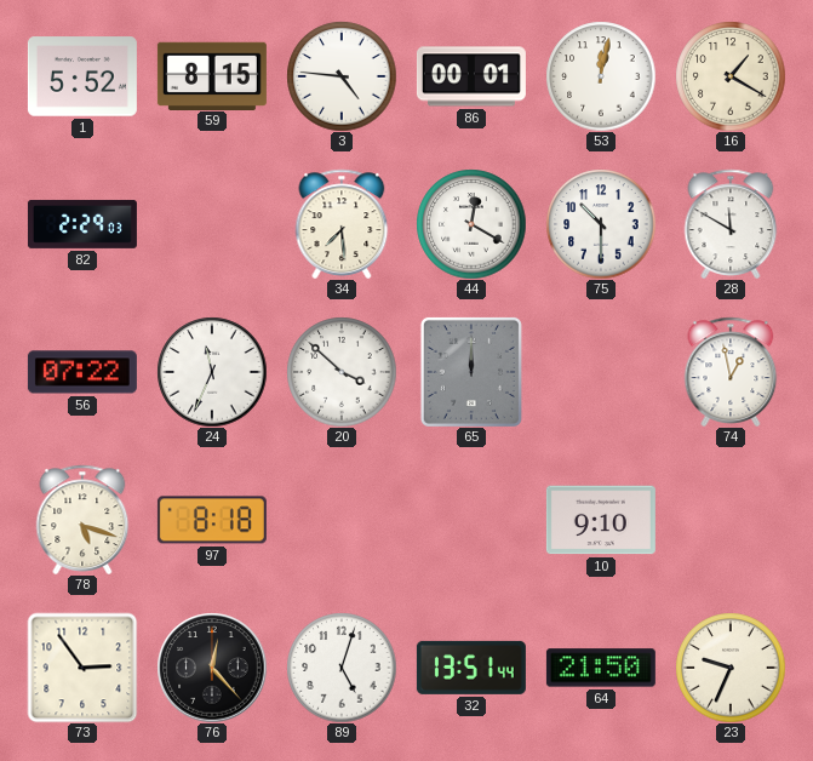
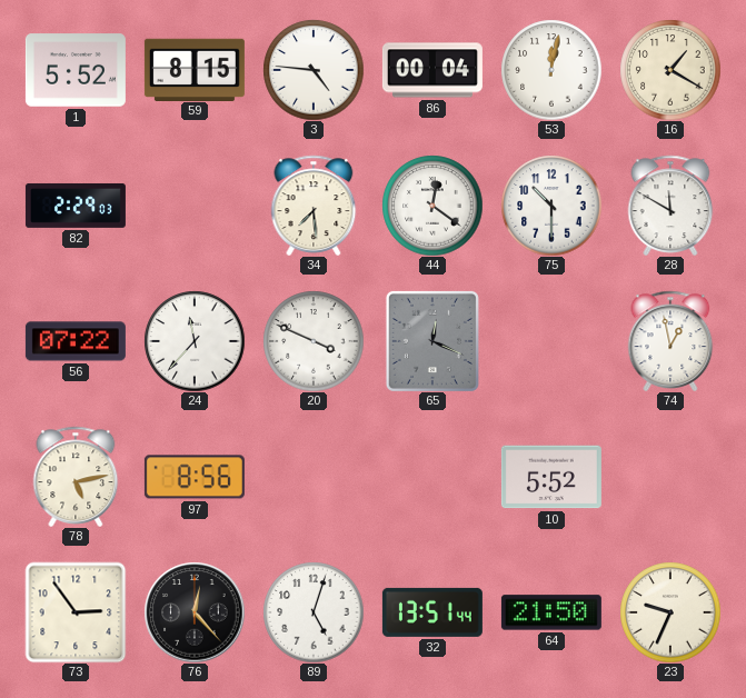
86: 00:01 -> 00:04
44: 12:20 -> 12:21
24: 11:34 -> 11:37
20: 3:52 -> 3:49
65: 12:00 -> 12:19
78: 5:18 -> 5:13
97: 8:18 -> 8:56
10: 9:10 -> 5:52
